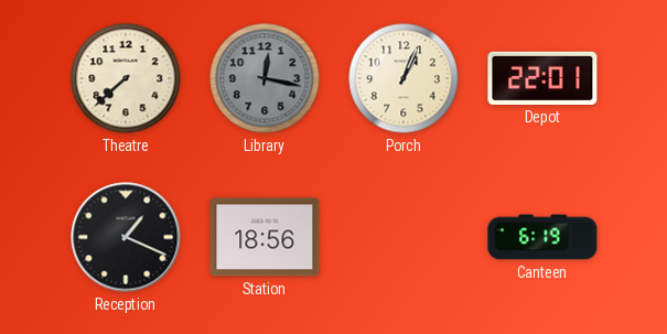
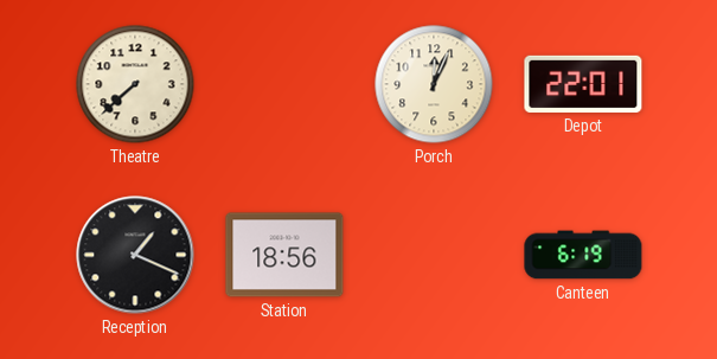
Library: 12:17 -> none
Porch: 1:04 -> 12:04
